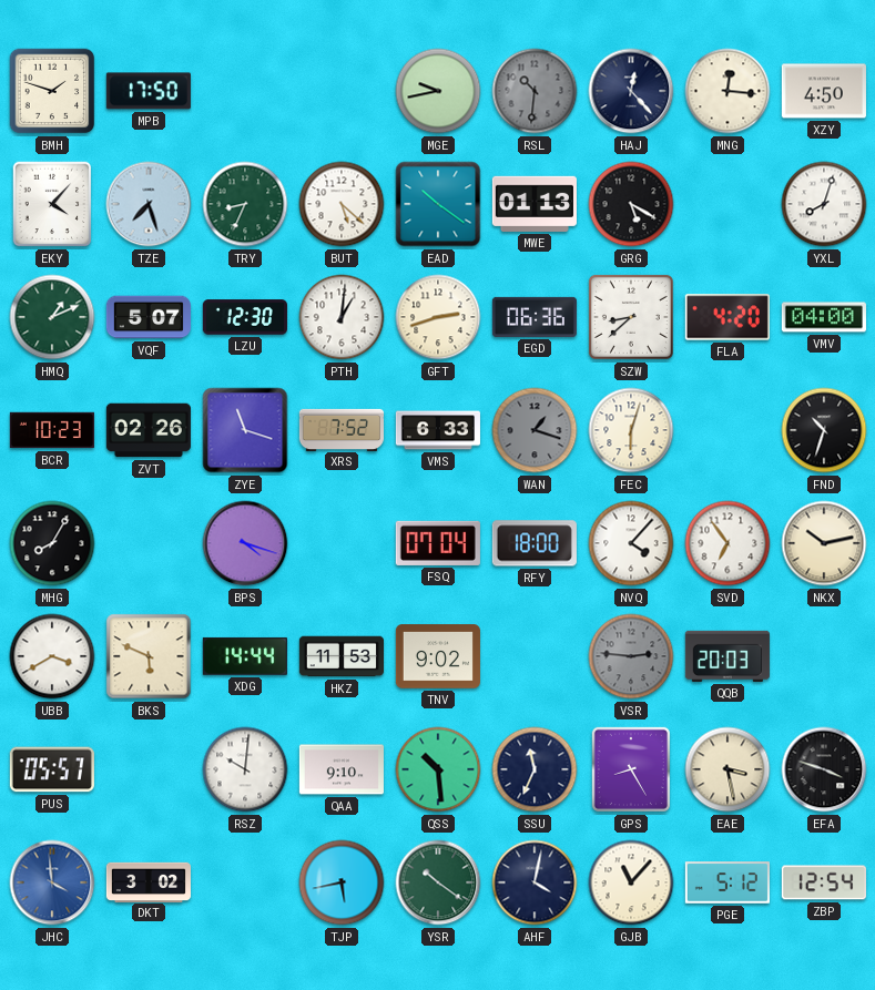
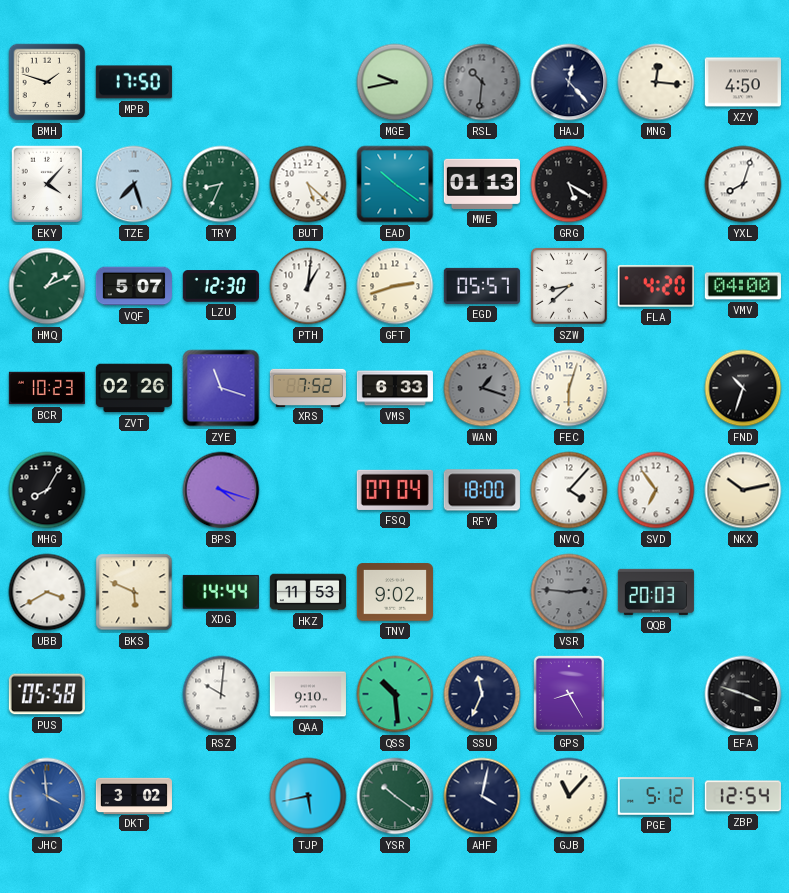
EGD: 06:36 -> 05:57
PUS: 05:57 -> 05:58
EAE: 3:28 -> none
